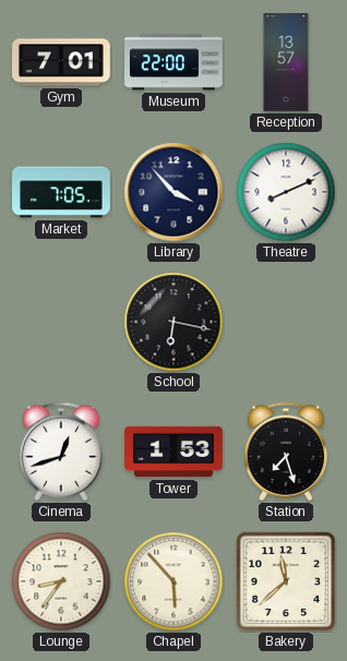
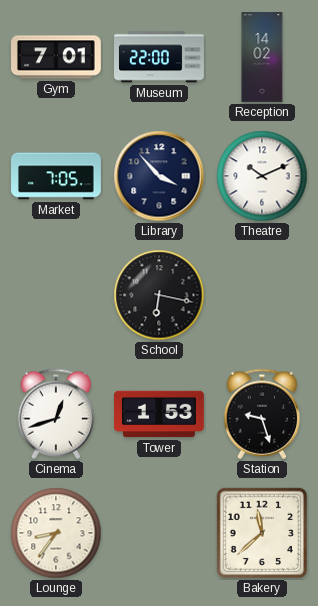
Reception: 13:57 -> 14:02
Theatre: 8:11 -> 10:11
Station: 7:27 -> 9:27
Chapel: 5:53 -> none
